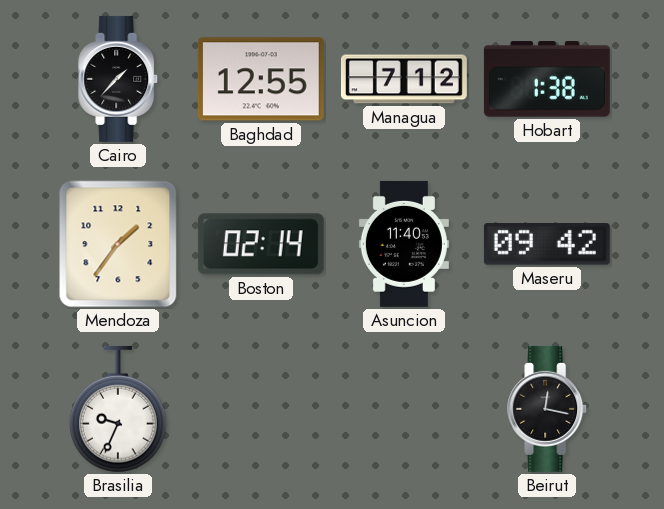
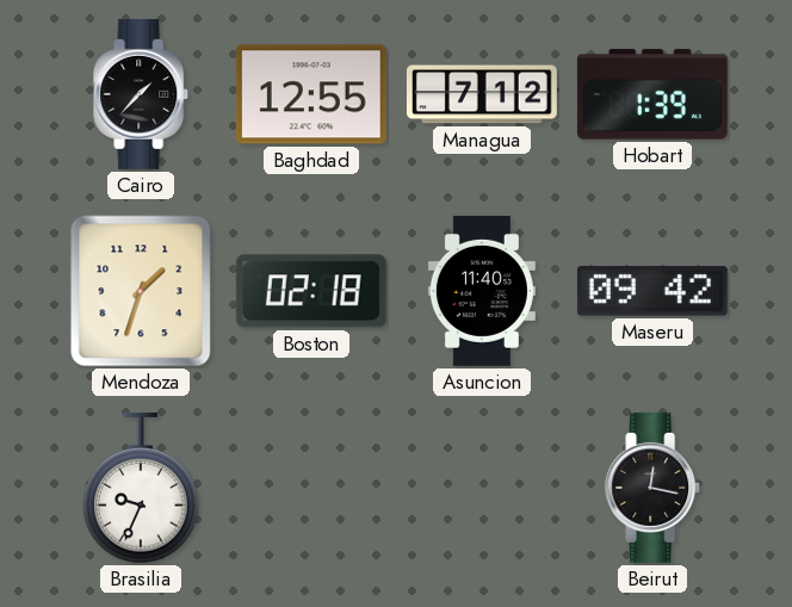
Hobart: 1:38 -> 1:39
Mendoza: 1:36 -> 1:33
Boston: 02:14 -> 02:18
